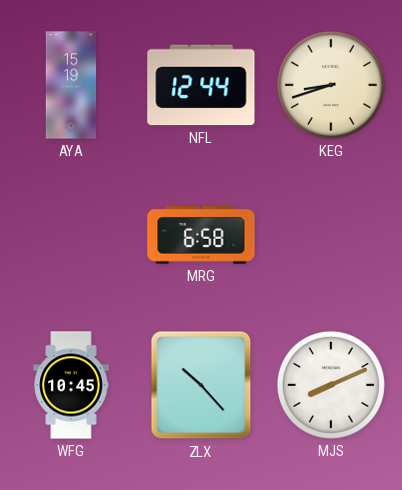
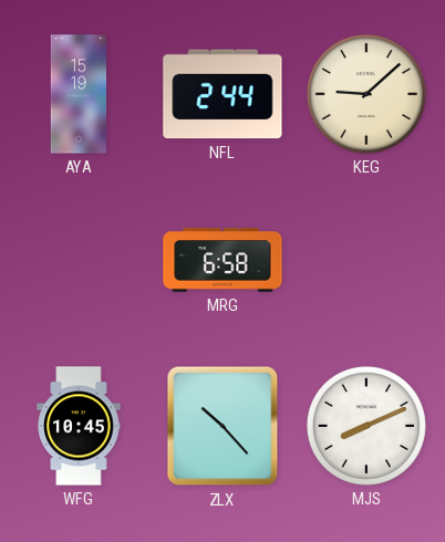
NFL: 12:44 -> 2:44
KEG: 8:42 -> 9:08
